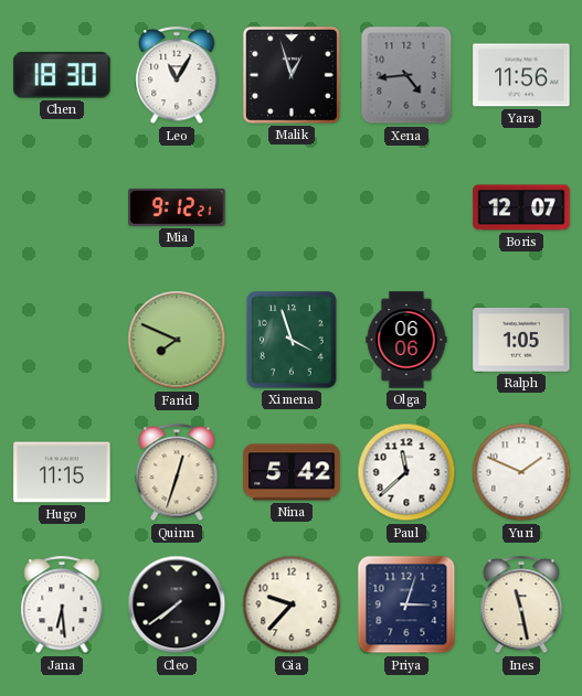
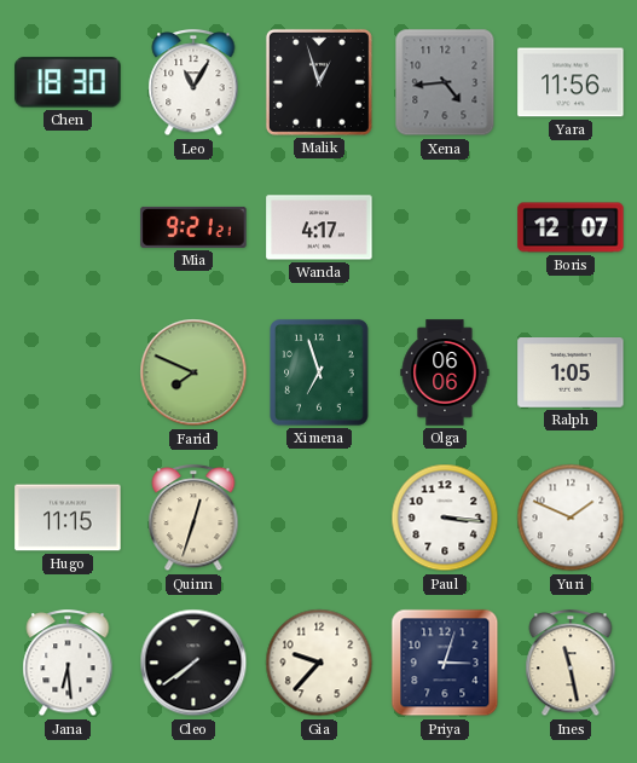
Mia: 9:12 -> 9:21
Wanda: none -> 4:17
Ximena: 3:57 -> 6:57
Nina: 5:42 -> none
Paul: 11:38 -> 3:16
